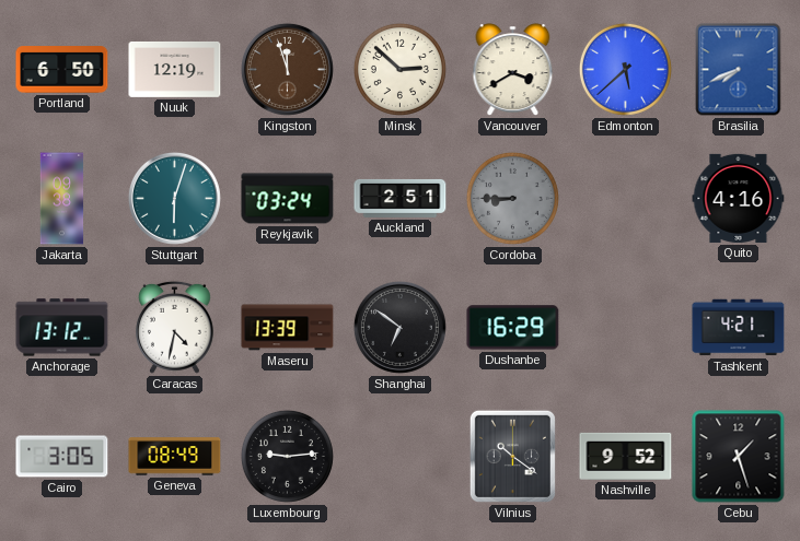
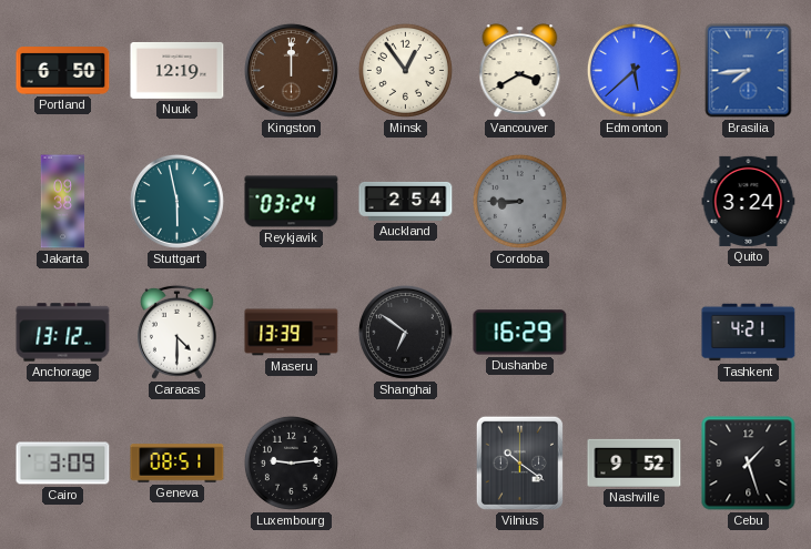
Kingston: 11:57 -> 12:00
Minsk: 2:52 -> 12:54
Brasilia: 7:41 -> 7:44
Stuttgart: 6:03 -> 5:58
Auckland: 2:51 -> 2:54
Quito: 4:16 -> 3:24
Caracas: 4:32 -> 4:30
Cairo: 3:05 -> 3:09
Geneva: 08:49 -> 08:51
